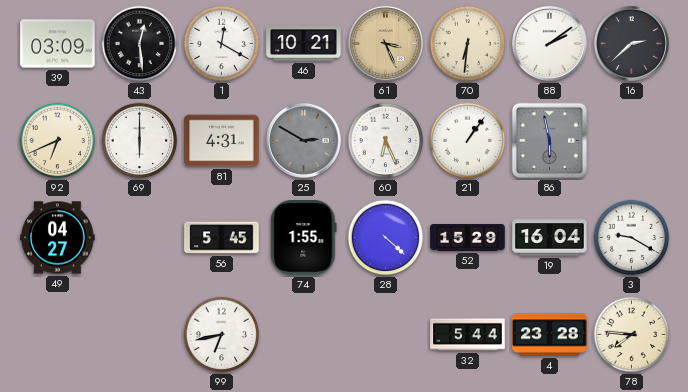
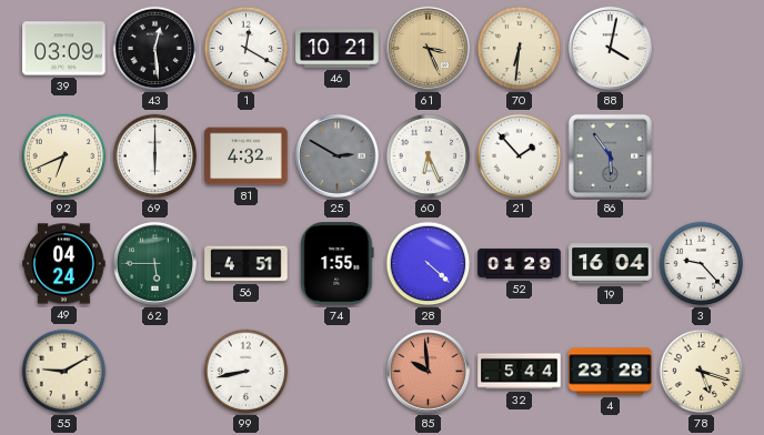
88: 2:09 -> 4:02
16: 2:38 -> none
81: 4:31 -> 4:32
21: 1:06 -> 1:53
86: 5:58 -> 5:54
49: 04:27 -> 04:24
62: none -> 5:45
56: 5:45 -> 4:51
52: 15:29 -> 01:29
3: 9:20 -> 9:23
55: none -> 9:10
99: 6:43 -> 8:43
85: none -> 9:59
78: 7:46 -> 5:18
